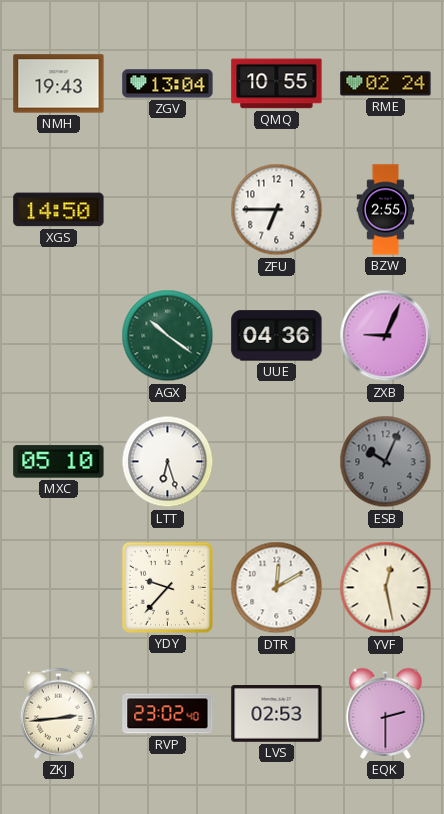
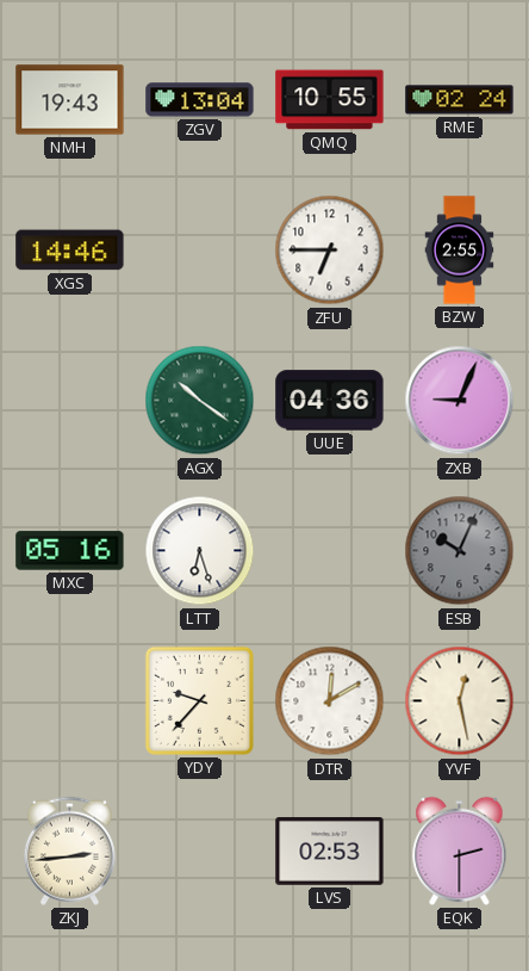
XGS: 14:50 -> 14:46
MXC: 05:10 -> 05:16
RVP: 23:02 -> none
